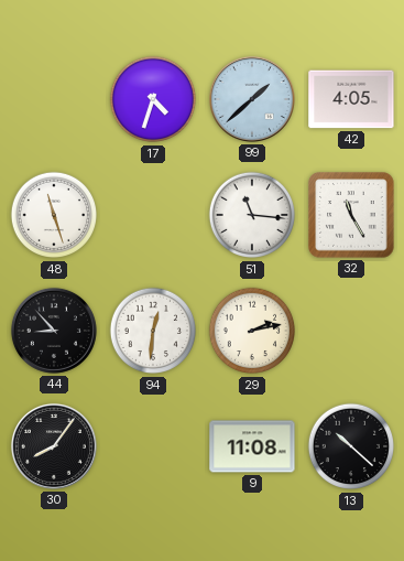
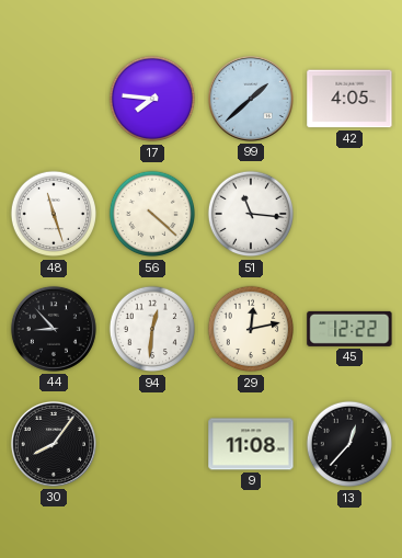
17: 4:33 -> 7:46
56: none -> 4:22
32: 11:25 -> none
29: 2:13 -> 12:13
45: none -> 12:22
13: 10:22 -> 12:37
